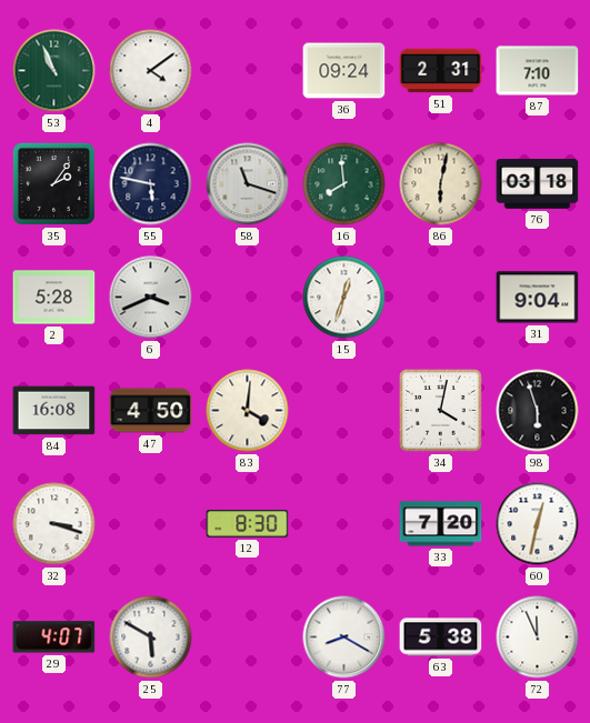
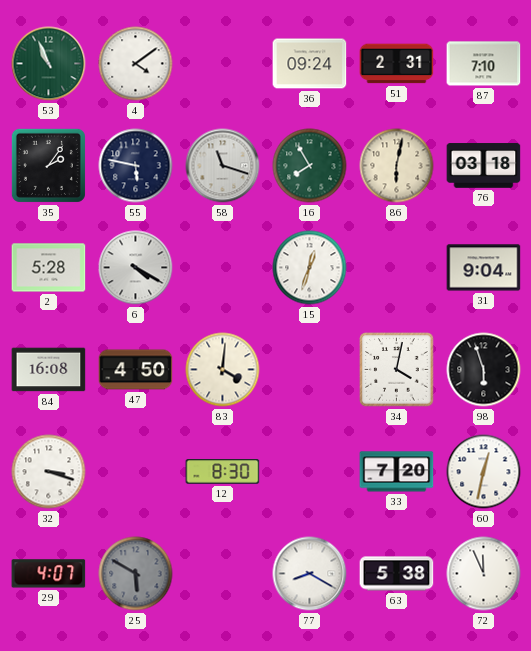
16: 7:59 -> 7:55
6: 3:41 -> 4:20
25 dial: white -> grey
